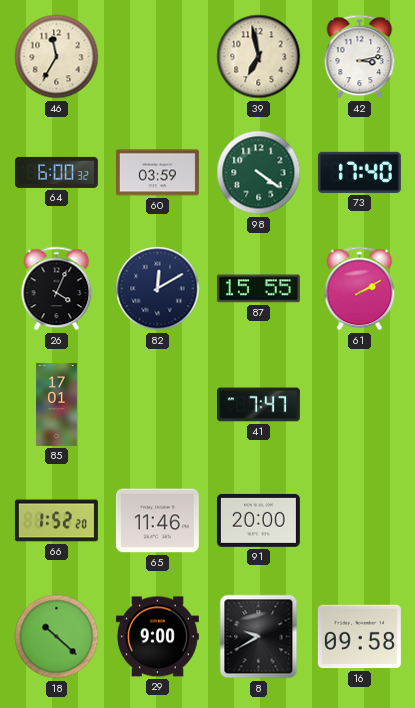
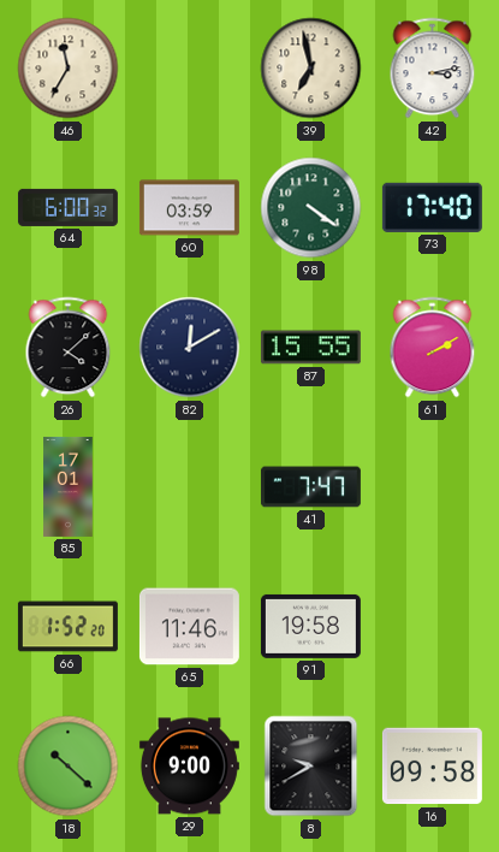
26: 4:04 -> 4:08
91: 20:00 -> 19:58
